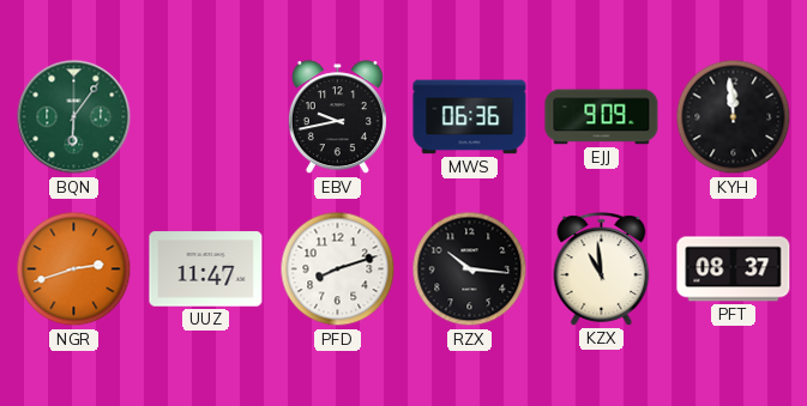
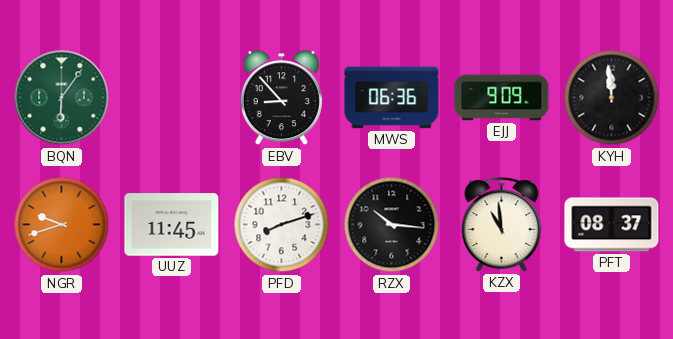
EBV: 9:43 -> 8:53
NGR: 2:42 -> 9:42
UUZ: 11:47 -> 11:45
